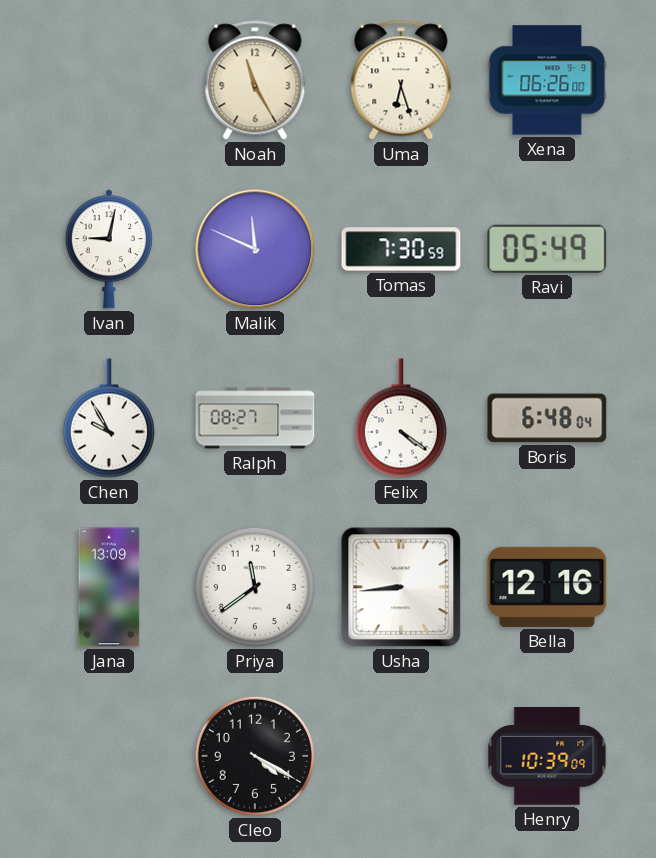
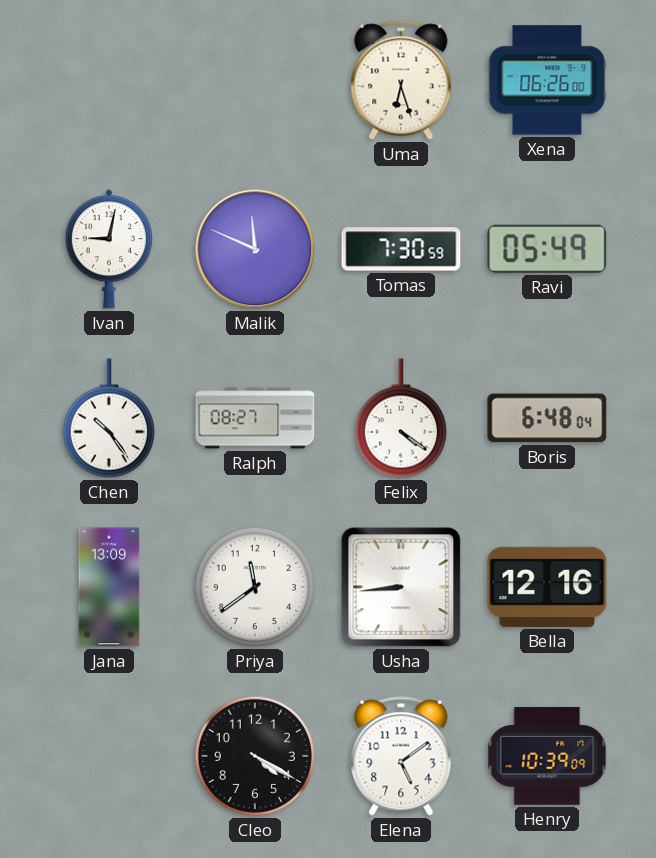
Noah: 11:25 -> none
Chen: 9:55 -> 10:24
Elena: none -> 5:09
